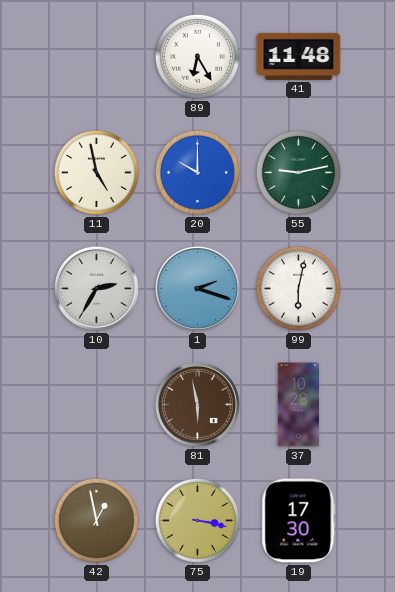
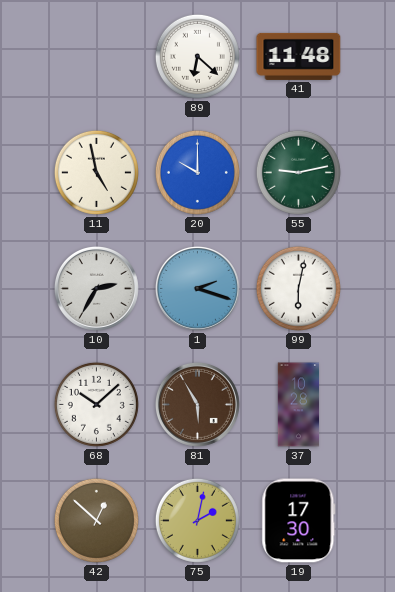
89: 6:25 -> 6:22
68: none -> 10:08
81: 5:58 -> 5:55
42: 12:58 -> 12:52
75: 3:17 -> 2:02
